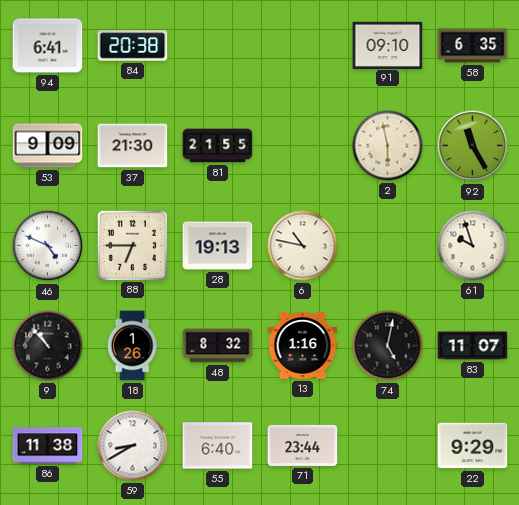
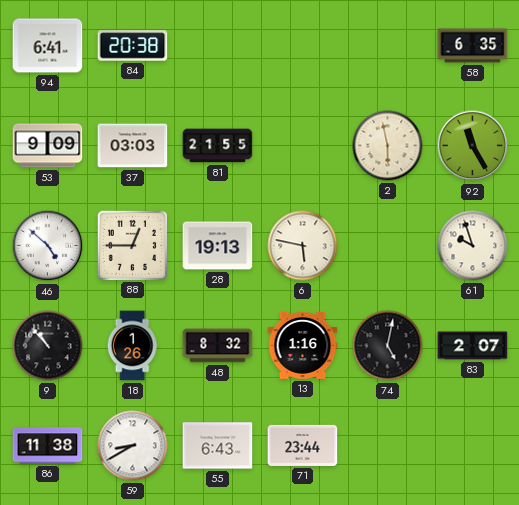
91: 09:10 -> none
37: 21:30 -> 03:03
46: 4:49 -> 4:52
88: 6:45 -> 12:45
6: 10:47 -> 5:47
83: 11:07 -> 2:07
55: 6:40 -> 6:43
22: 9:29 -> none
